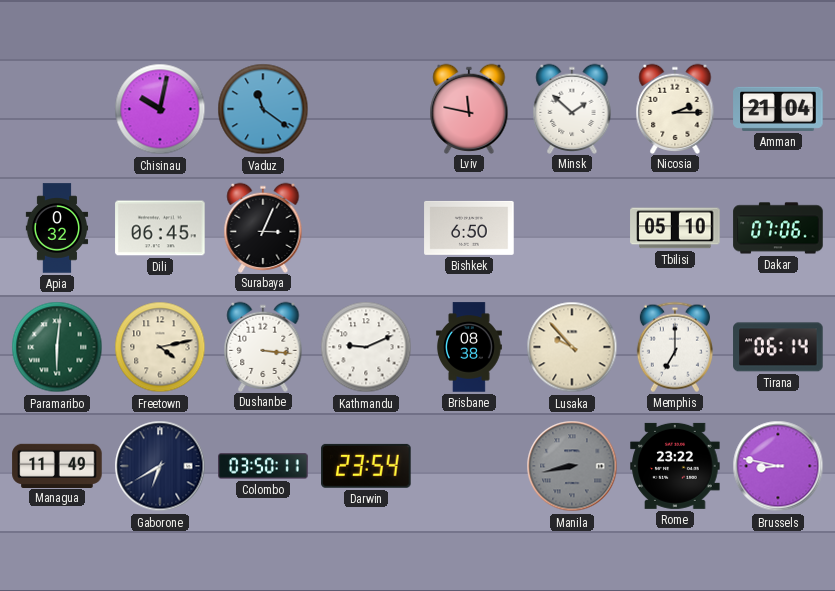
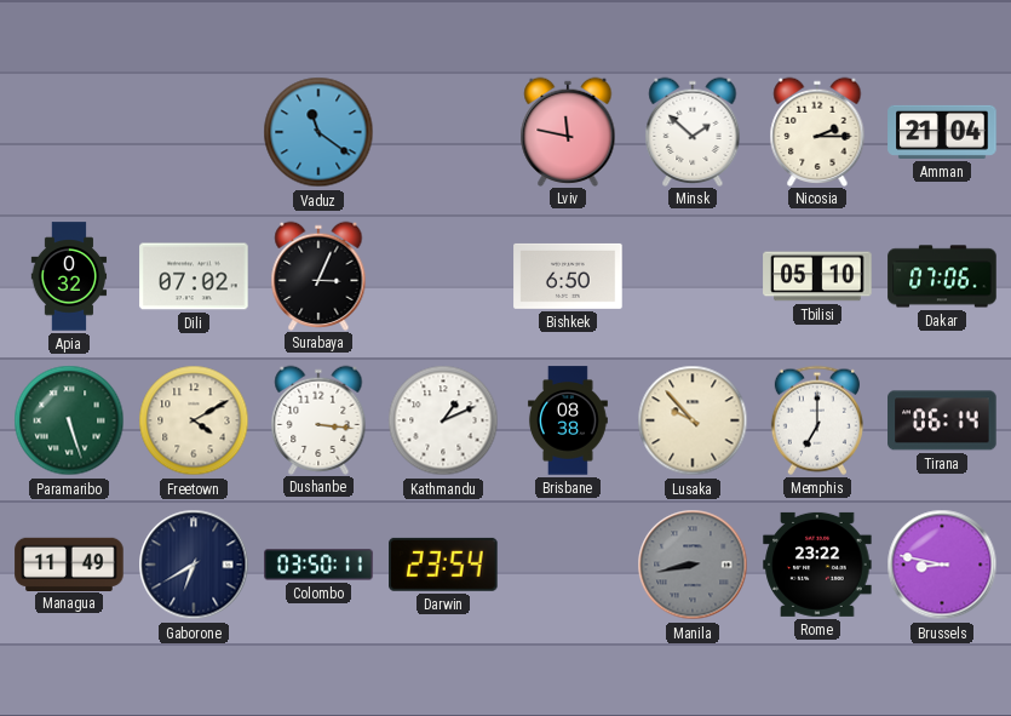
Chisinau: 10:02 -> none
Dili: 06:45 -> 07:02
Paramaribo: 6:01 -> 5:27
Freetown: 4:13 -> 4:10
Kathmandu: 9:11 -> 1:11
